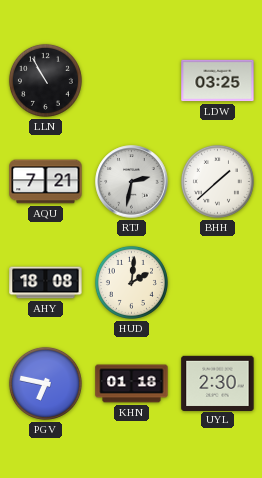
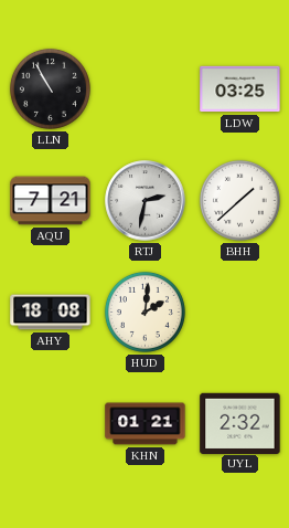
PGV: 6:47 -> none
KHN: 01:18 -> 01:21
UYL: 2:30 -> 2:32
